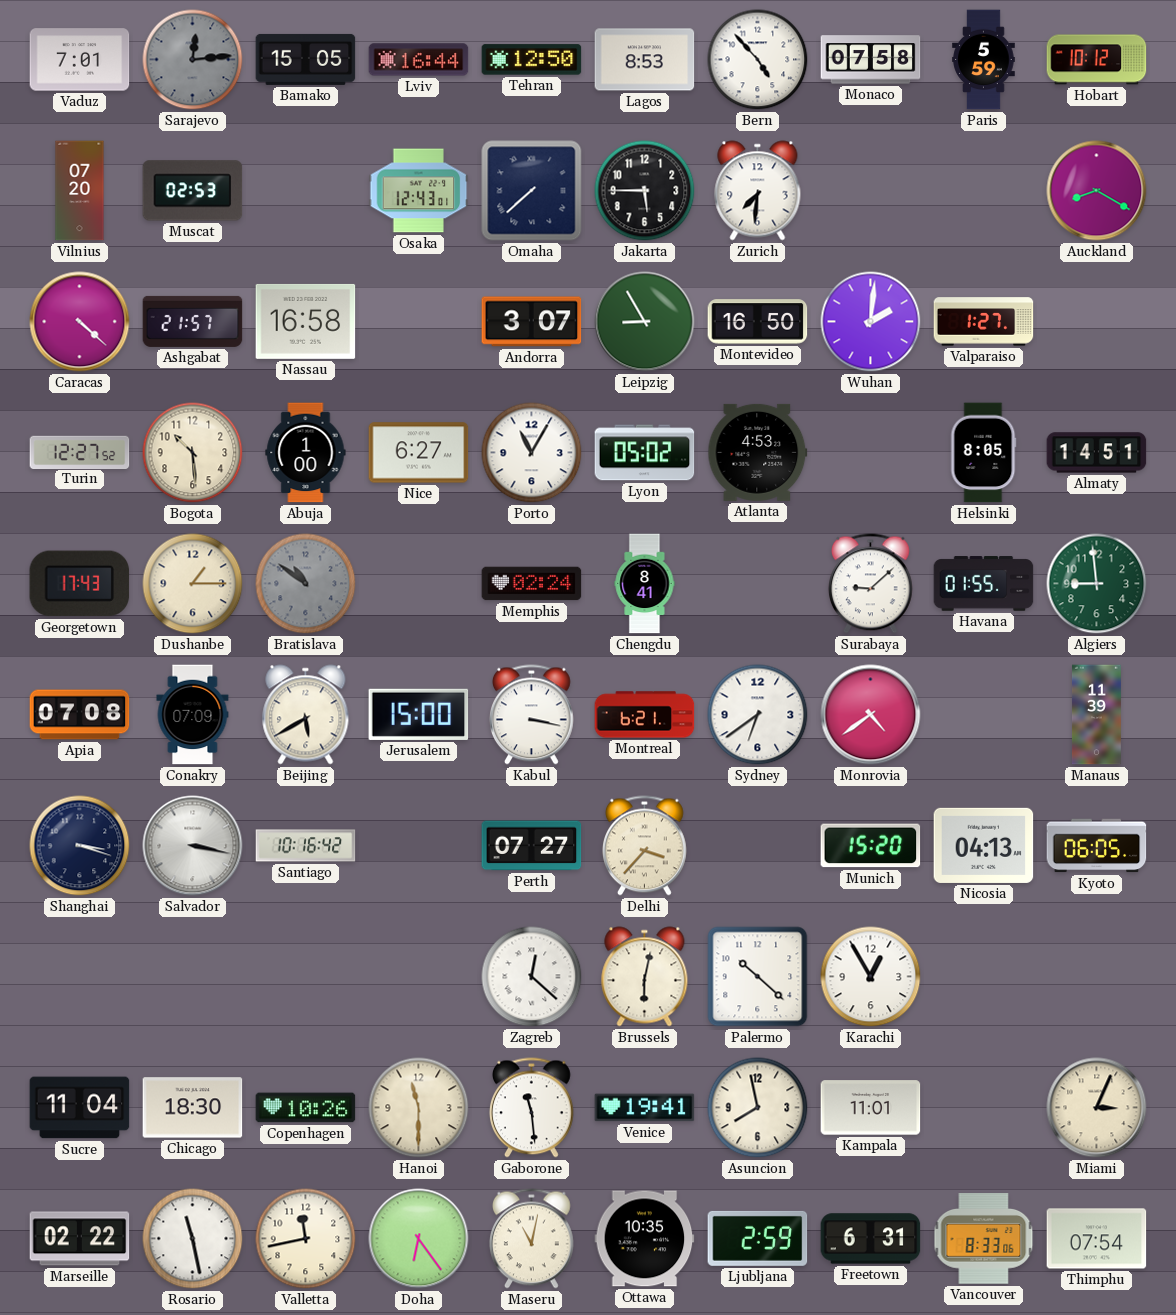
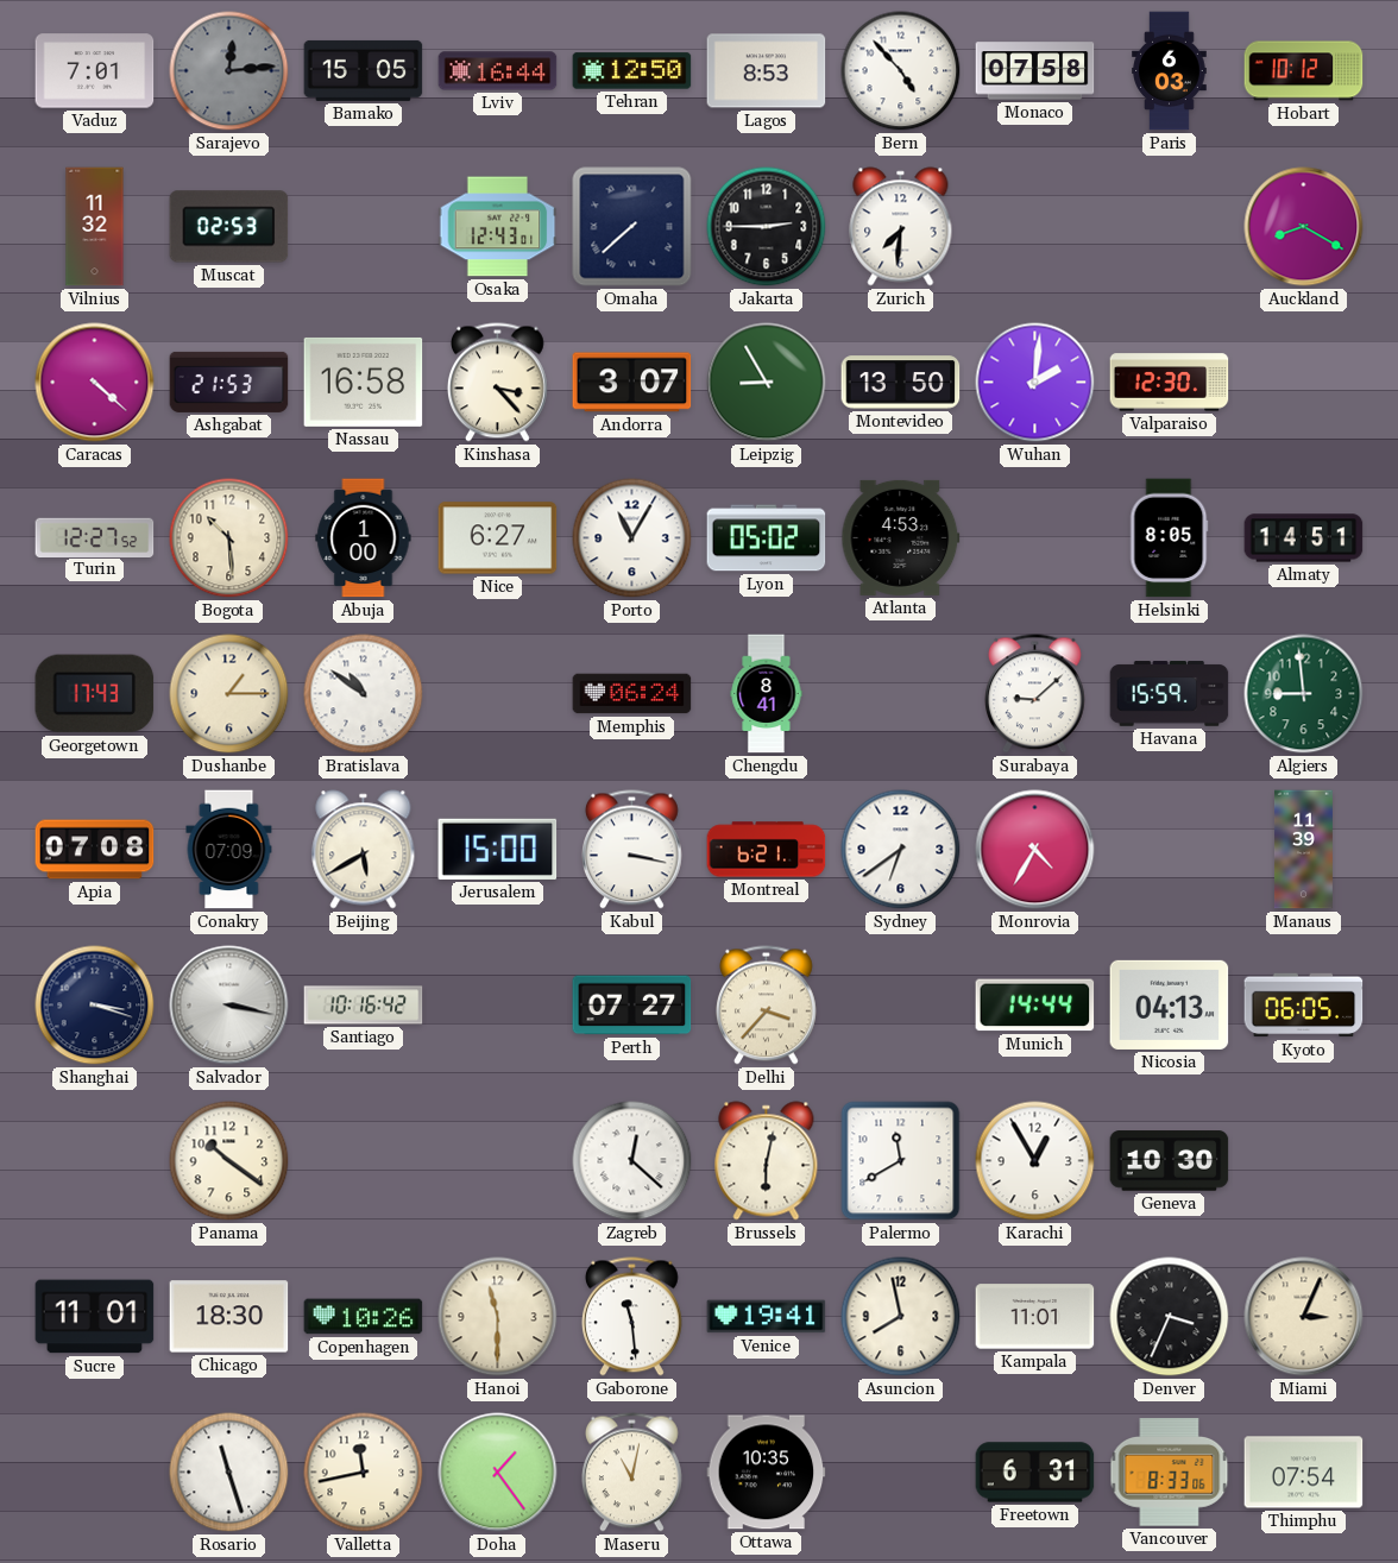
Paris: 5:59 -> 6:03
Vilnius: 07:20 -> 11:32
Jakarta: 5:45 -> 2:45
Ashgabat: 21:57 -> 21:53
Kinshasa: none -> 3:23
Montevideo: 16:50 -> 13:50
Valparaiso: 1:27 -> 12:30
Bratislava dial: grey -> white
Memphis: 02:24 -> 06:24
Havana: 01:55 -> 15:59
Monrovia: 4:39 -> 4:35
Munich: 15:20 -> 14:44
Panama: none -> 10:21
Palermo: 10:22 -> 11:40
Geneva: none -> 10:30
Sucre: 11:04 -> 11:01
Denver: none -> 3:34
Marseille: 02:22 -> none
Rosario: 11:28 -> 11:27
Doha: 6:24 -> 1:24
Ljubljana: 2:59 -> none
